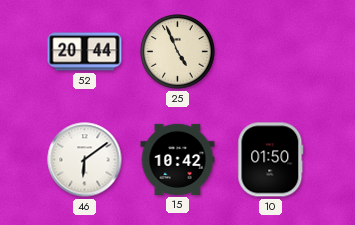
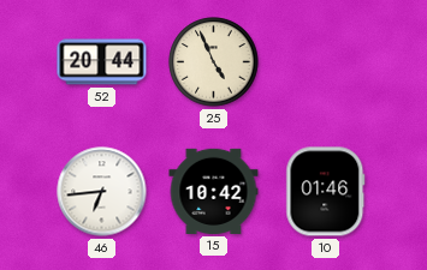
46: 6:09 -> 6:44
10: 01:50 -> 01:46
